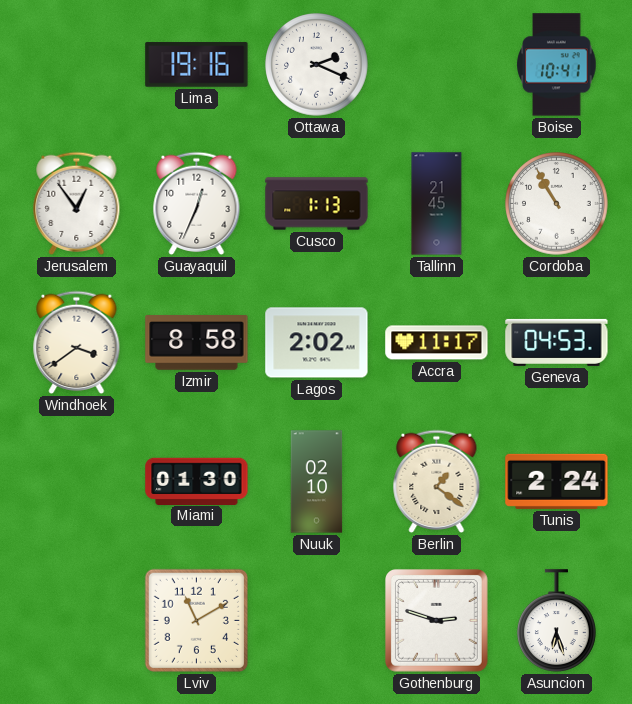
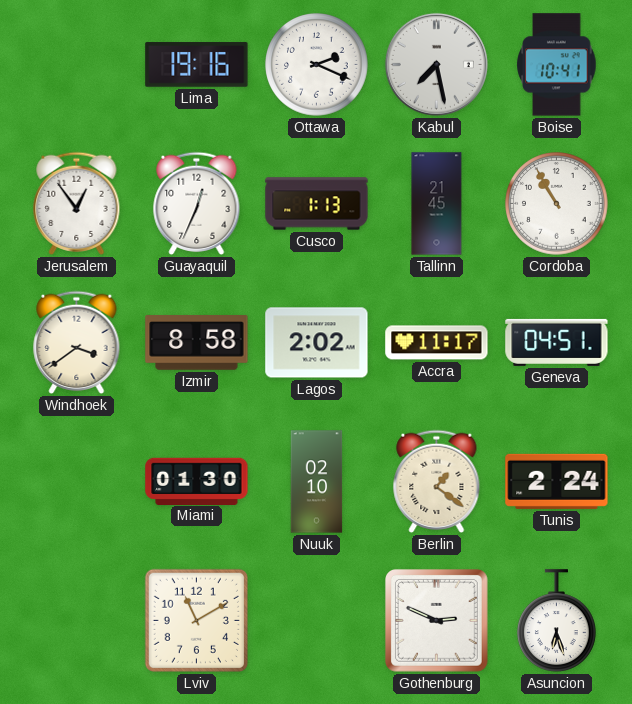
Kabul: none -> 7:28
Geneva: 04:53 -> 04:51
Gothenburg: 2:48 -> 2:49
